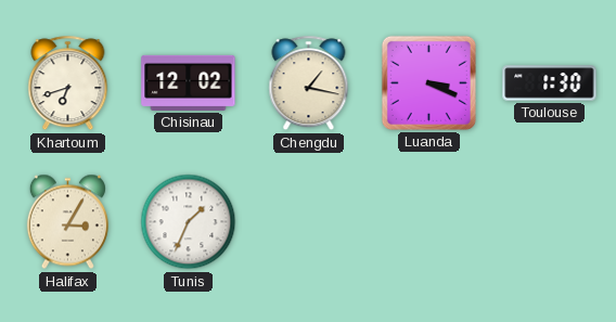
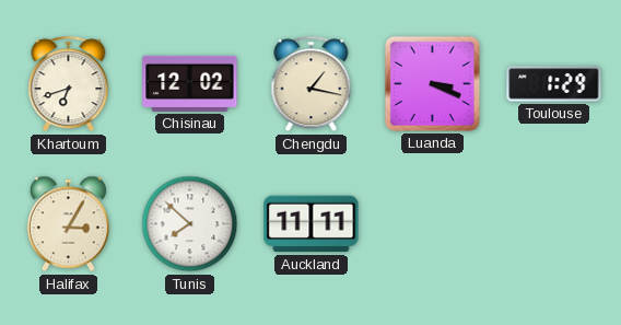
Toulouse: 1:30 -> 1:29
Tunis: 1:34 -> 7:52
Auckland: none -> 11:11
